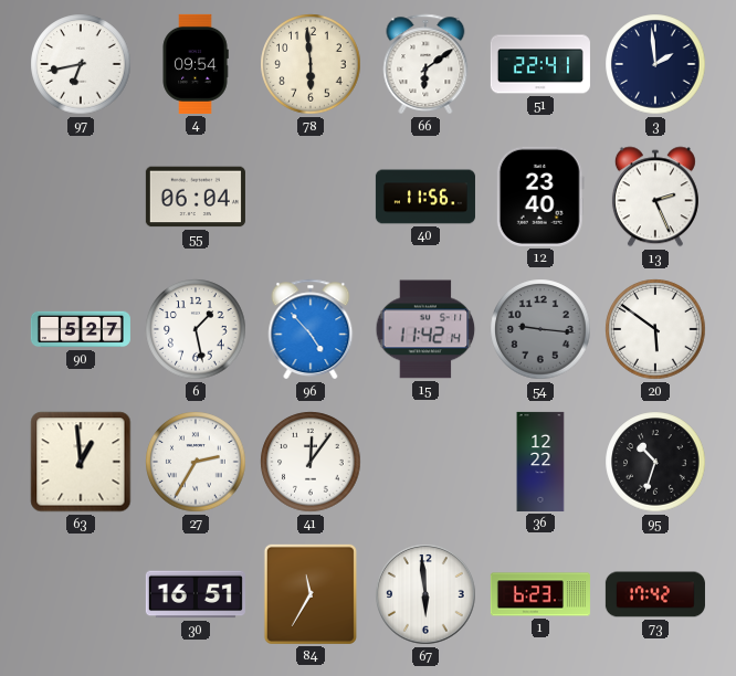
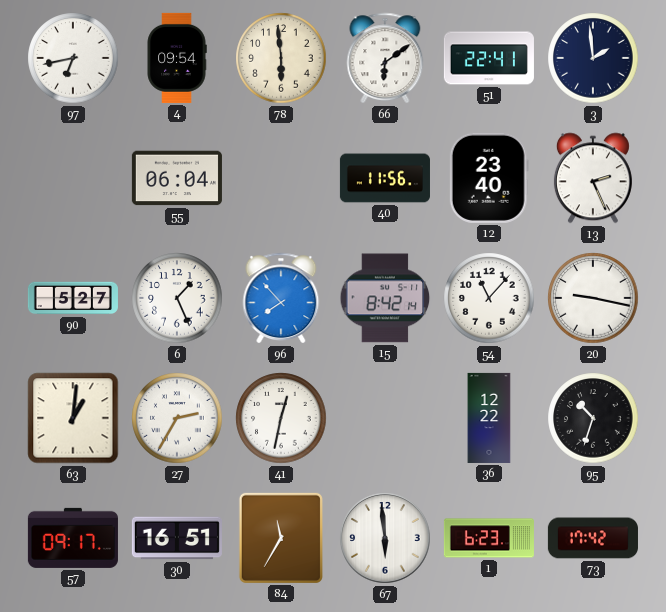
6: 1:28 -> 1:26
96: 4:53 -> 7:53
15: 11:42 -> 8:42
54: 9:16 -> 11:07
54 dial: grey -> white
20: 5:51 -> 9:17
63: 12:59 -> 1:01
41: 12:06 -> 12:32
57: none -> 09:17
